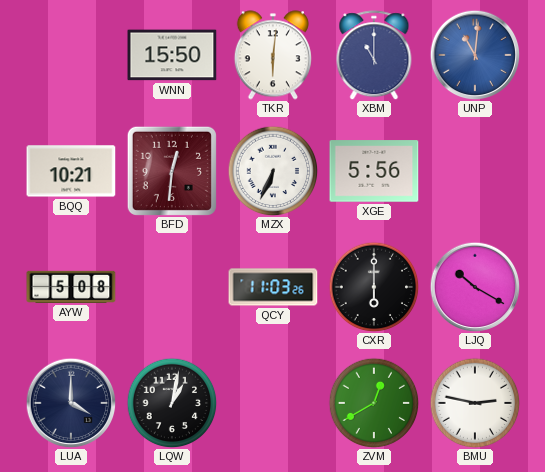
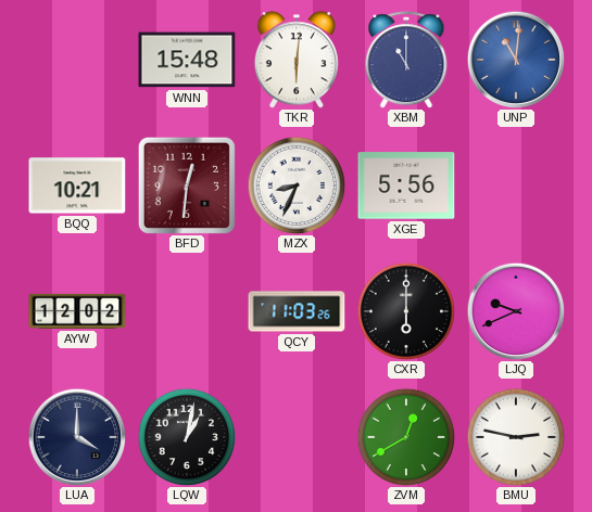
WNN: 15:50 -> 15:48
MZX: 6:34 -> 8:34
AYW: 5:08 -> 12:02
LJQ: 10:20 -> 9:41
